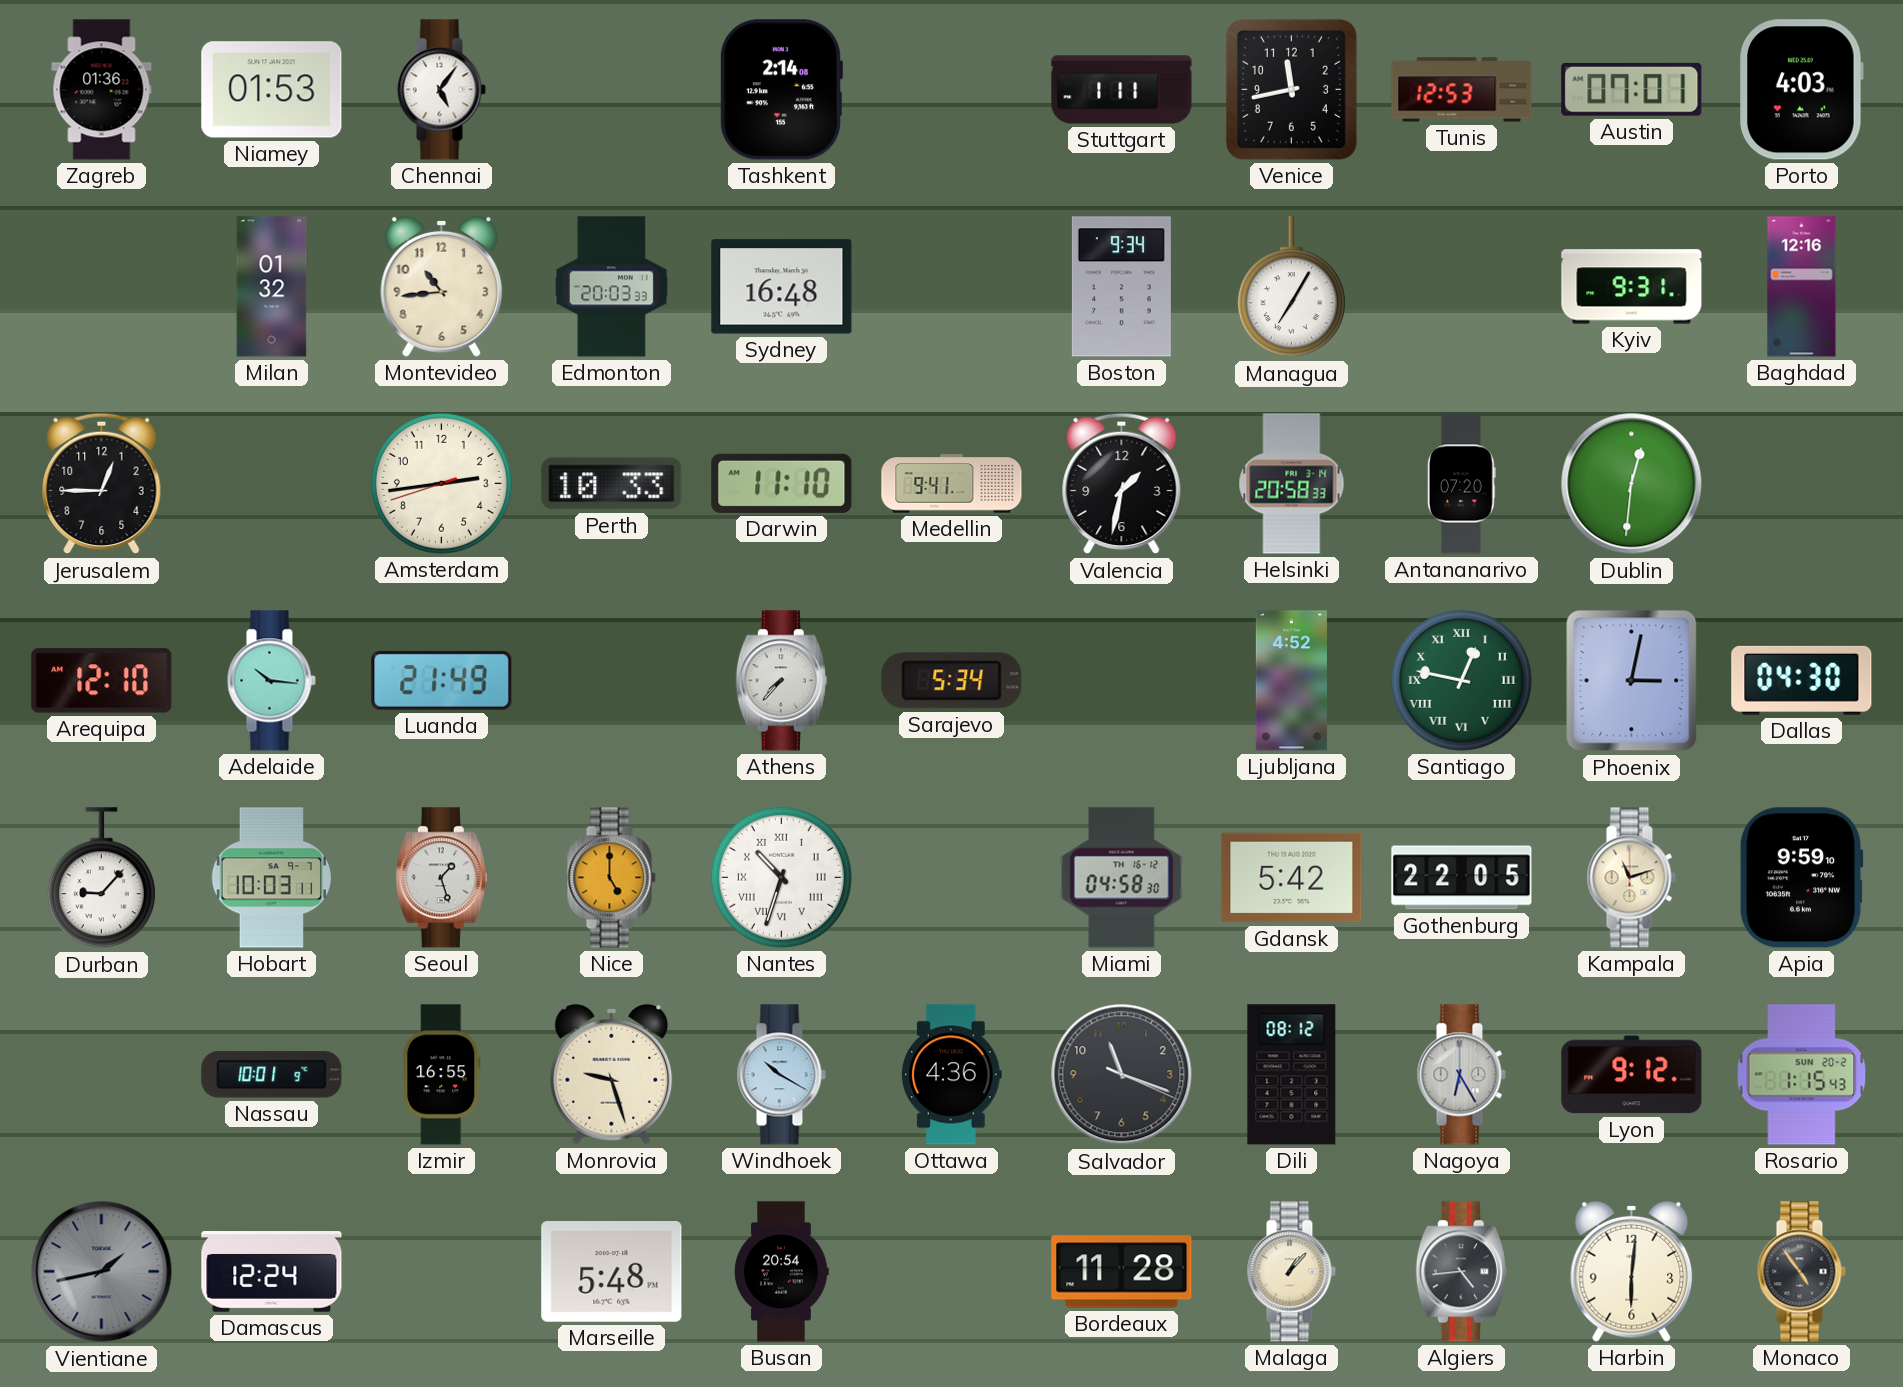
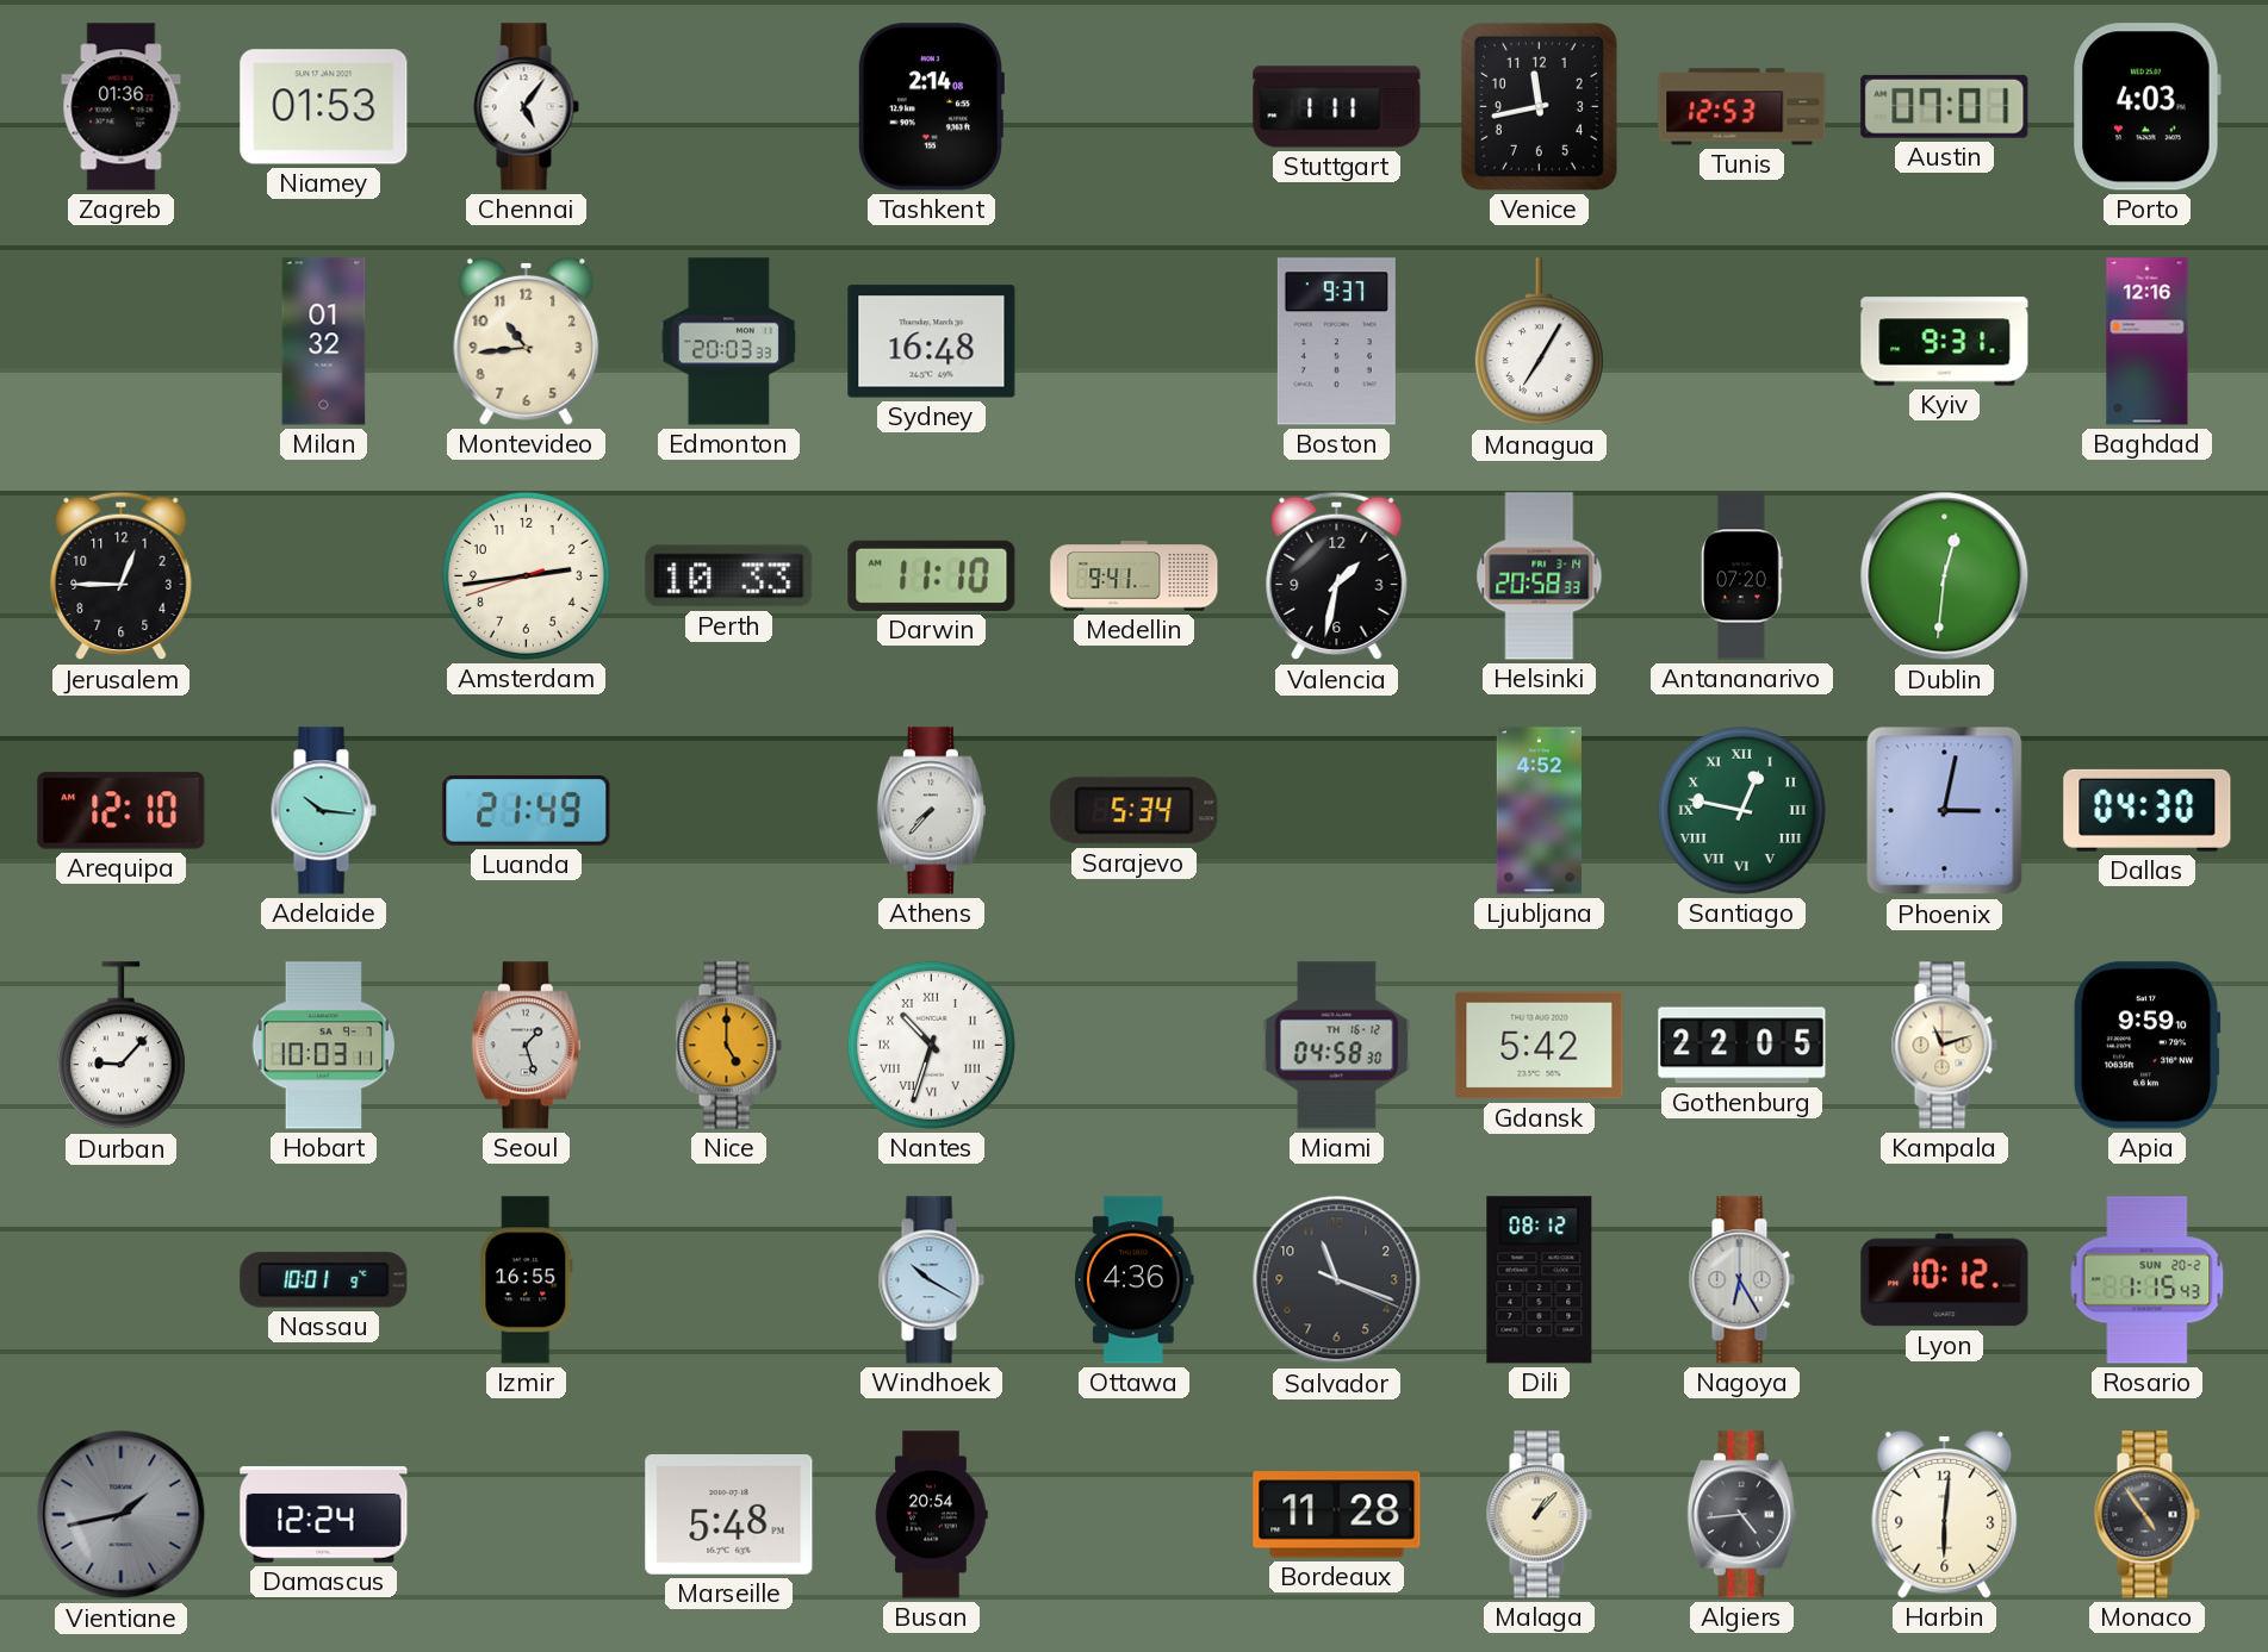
Boston: 9:34 -> 9:37
Monrovia: 9:27 -> none
Lyon: 9:12 -> 10:12
